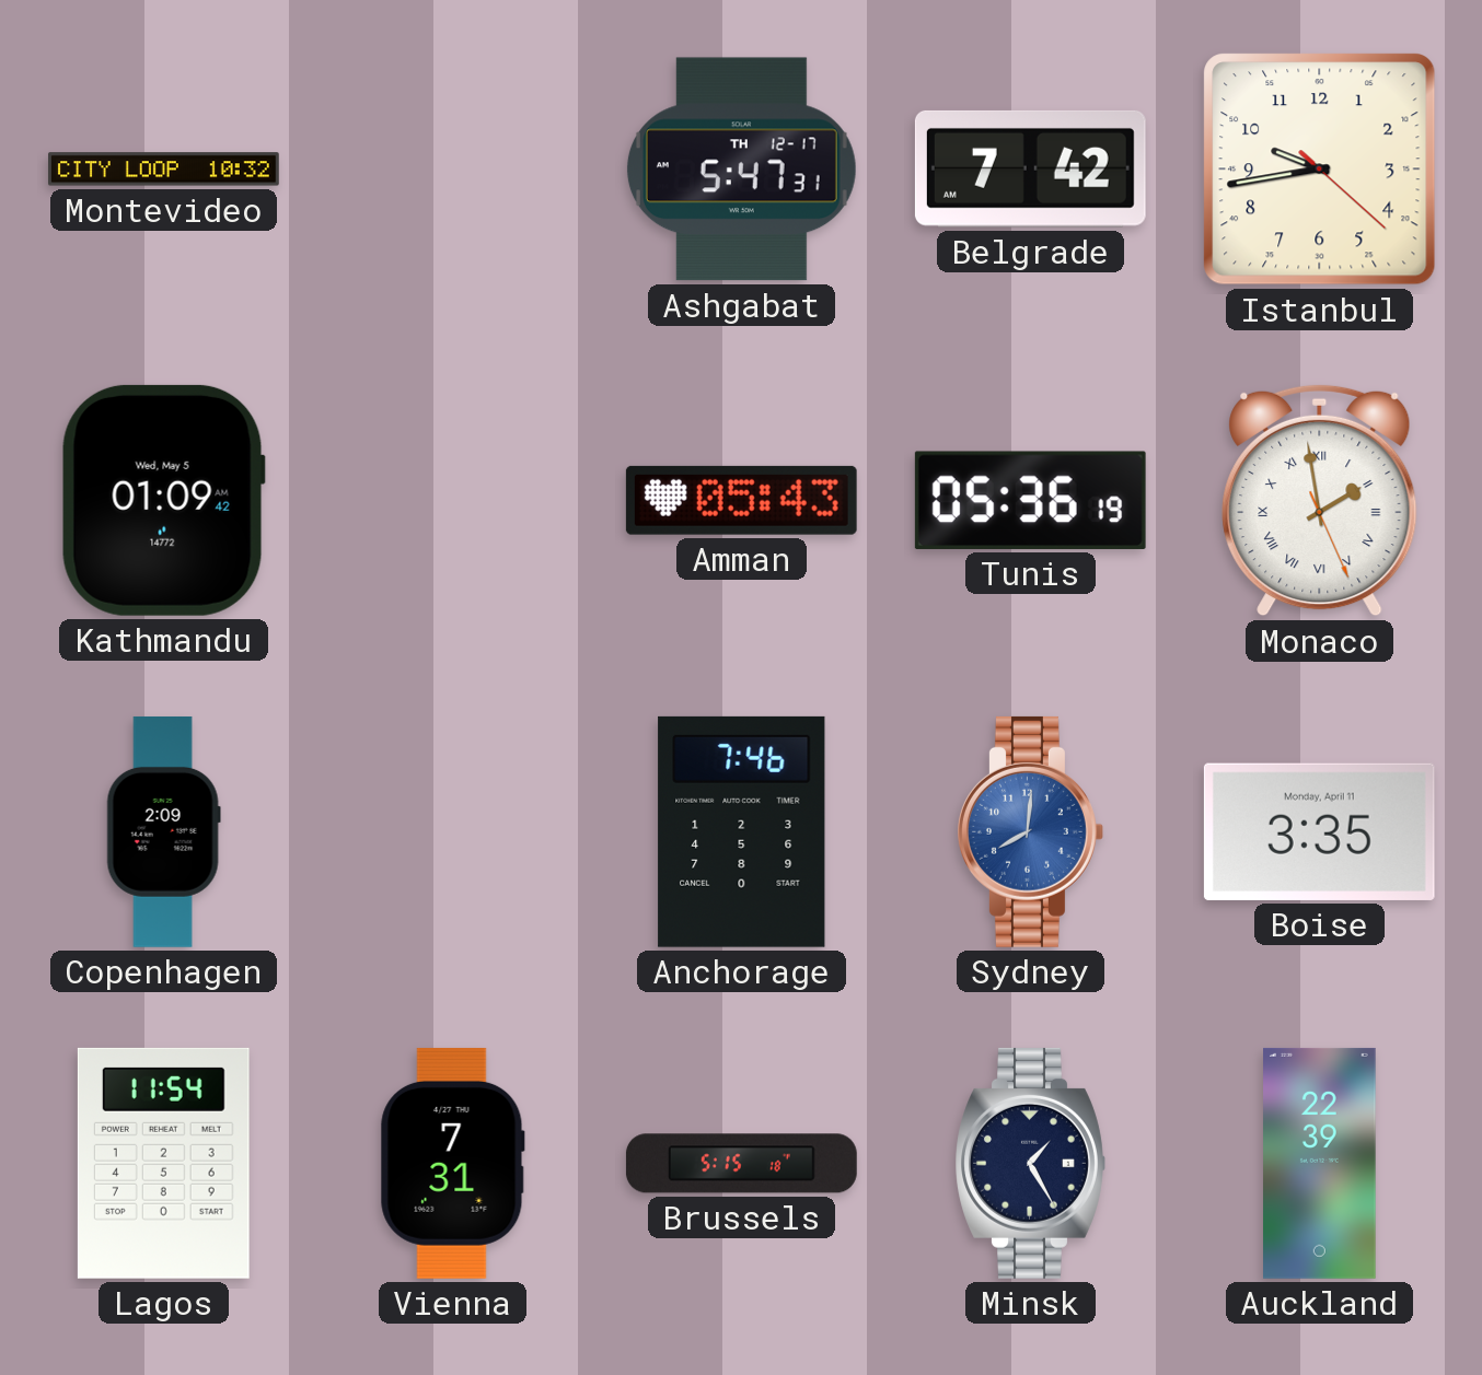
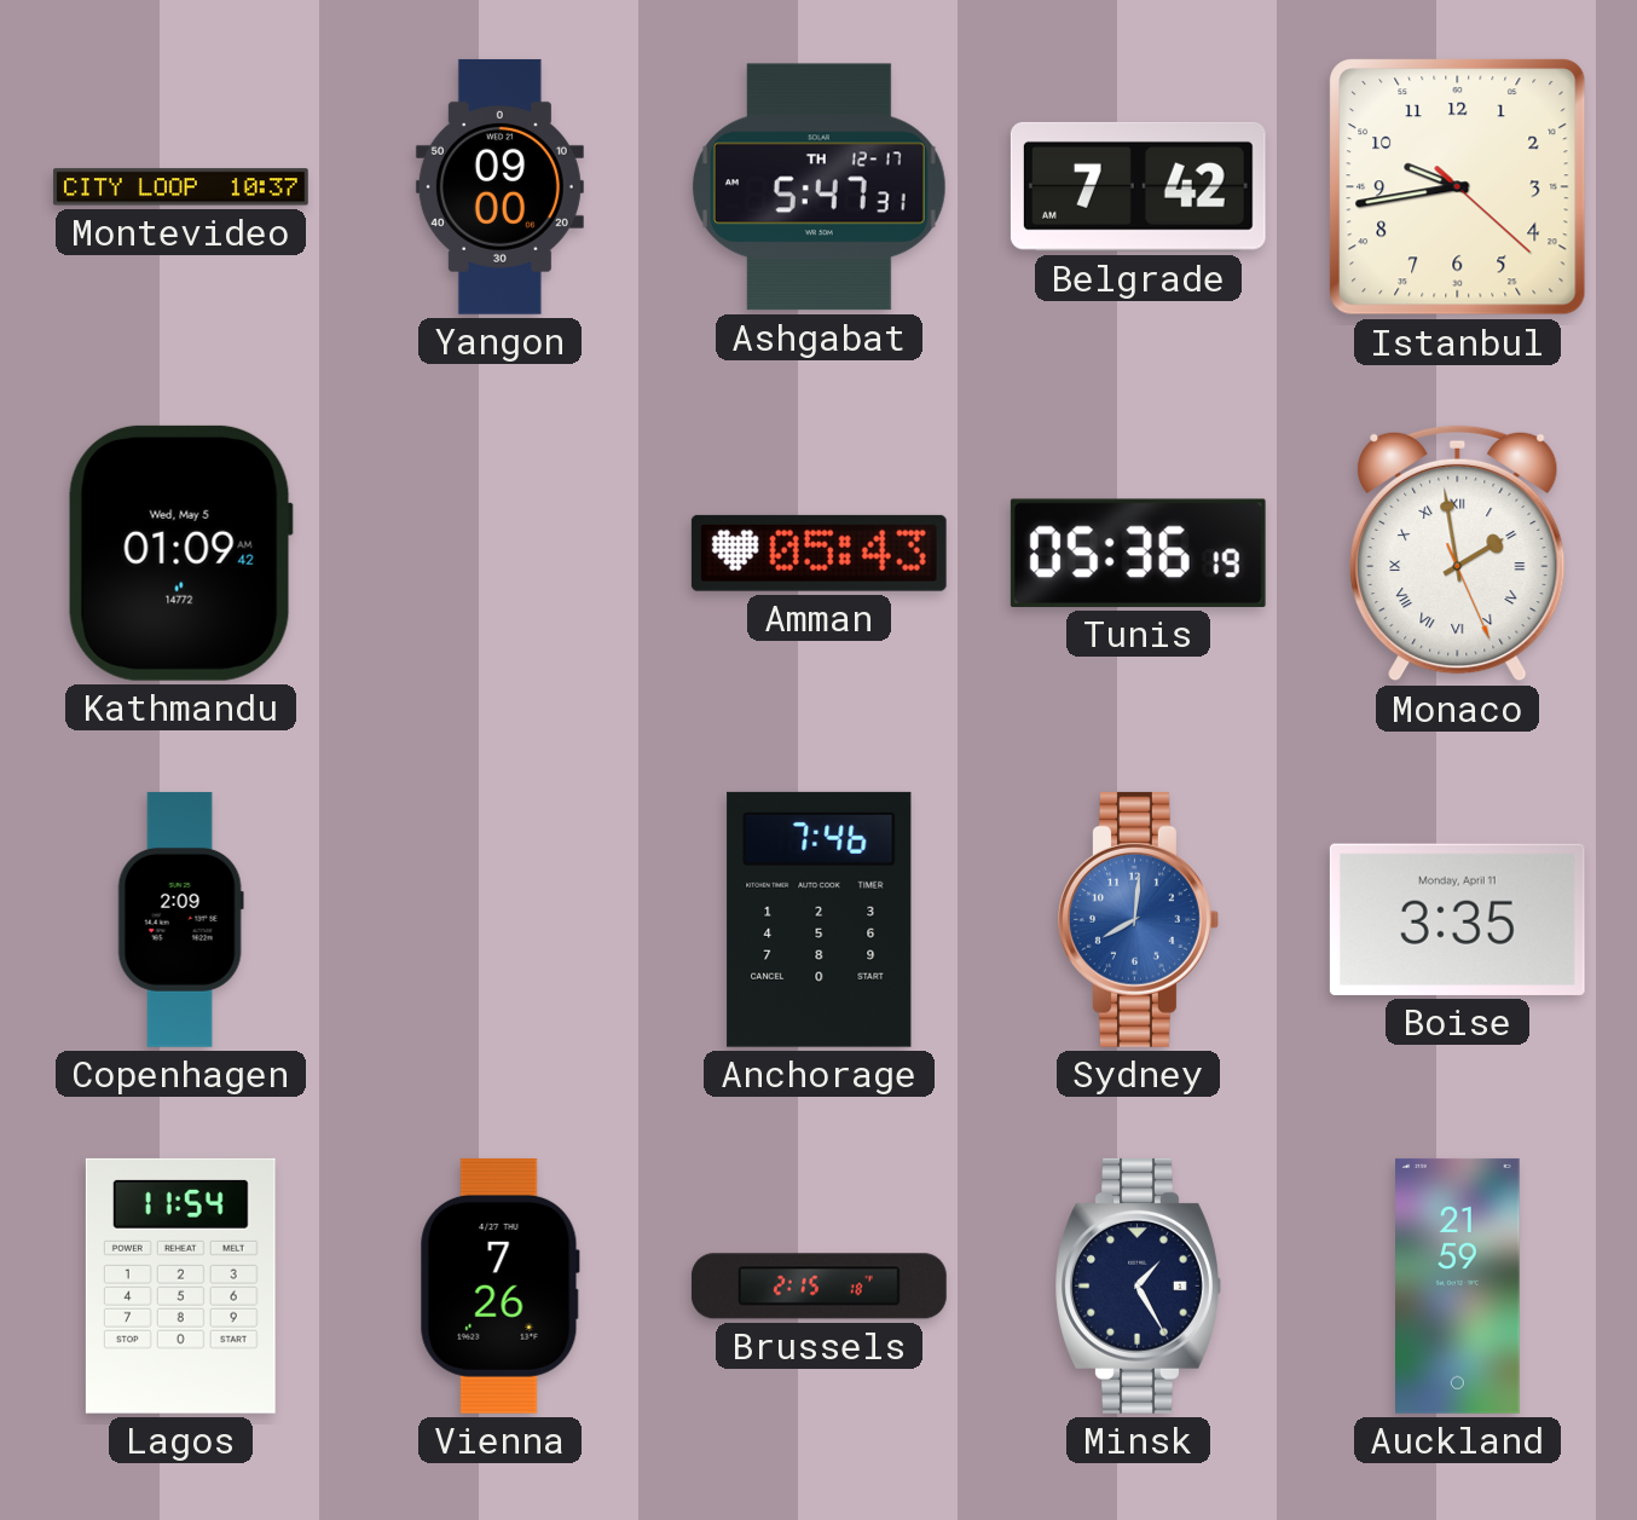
Montevideo: 10:32 -> 10:37
Yangon: none -> 09:00
Vienna: 7:31 -> 7:26
Brussels: 5:15 -> 2:15
Auckland: 22:39 -> 21:59
